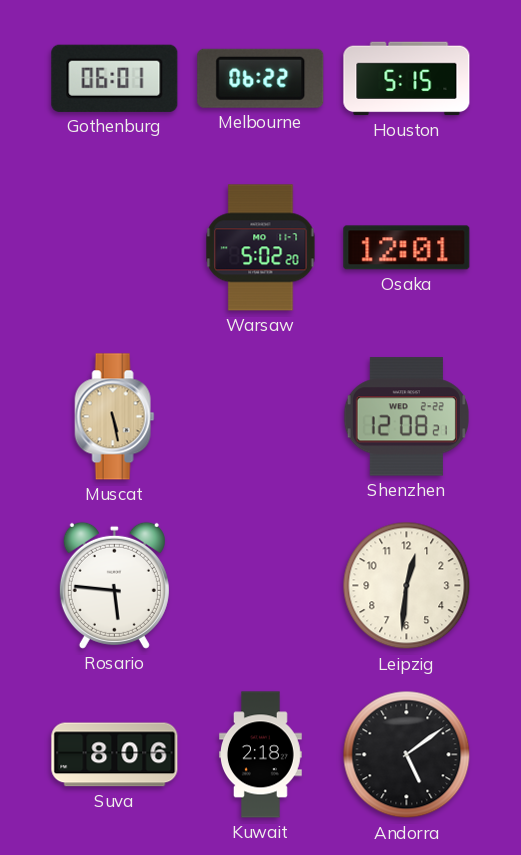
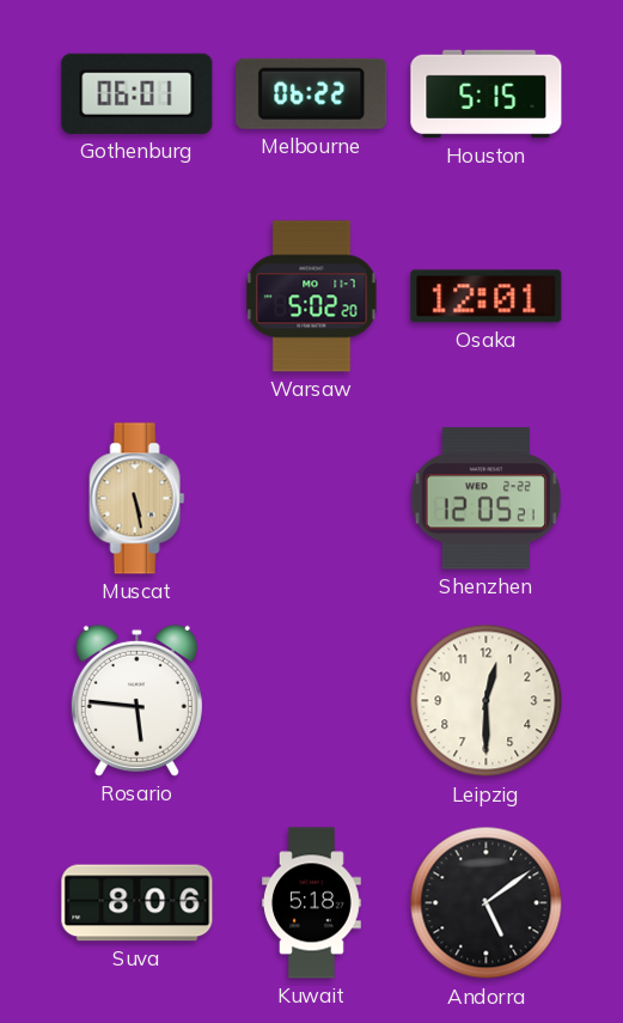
Shenzhen: 12:08 -> 12:05
Leipzig: 12:31 -> 12:30
Kuwait: 2:18 -> 5:18
